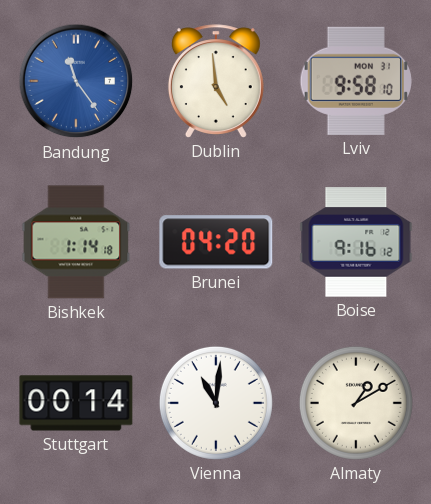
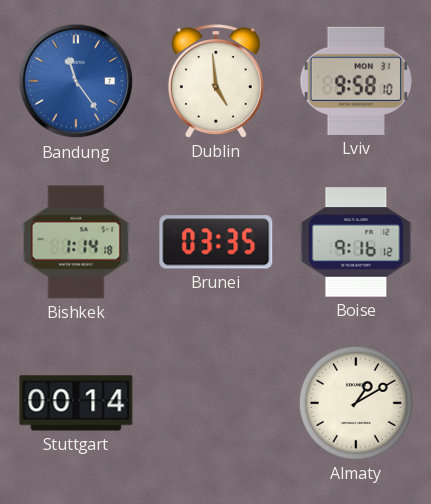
Brunei: 04:20 -> 03:35
Vienna: 11:01 -> none
